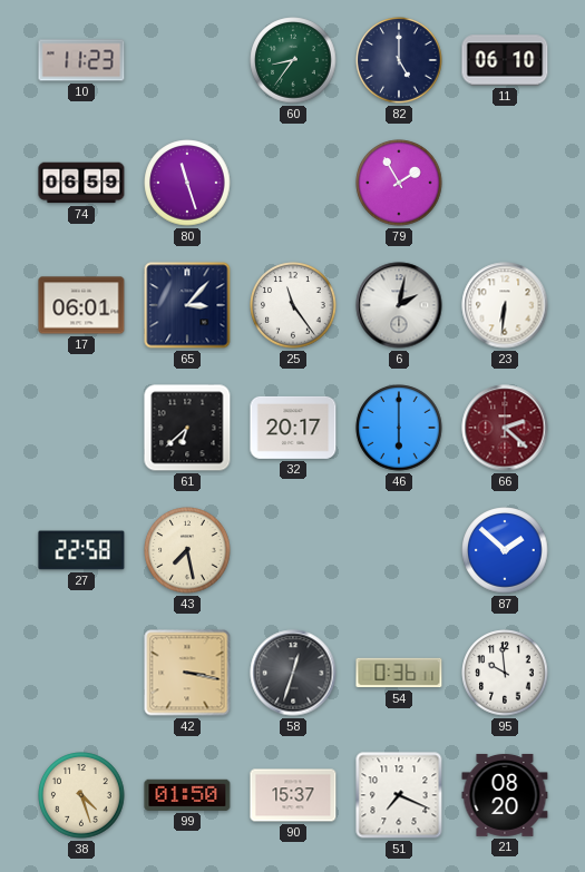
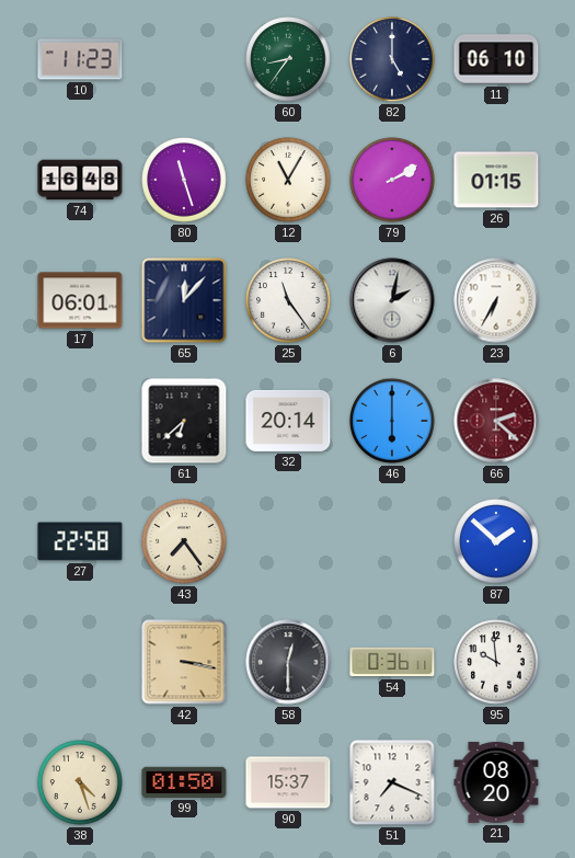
74: 06:59 -> 16:48
12: none -> 11:05
79: 1:55 -> 2:10
26: none -> 01:15
65: 3:07 -> 12:07
23: 6:31 -> 6:35
32: 20:17 -> 20:14
43: 7:28 -> 7:24
58: 12:33 -> 12:30
